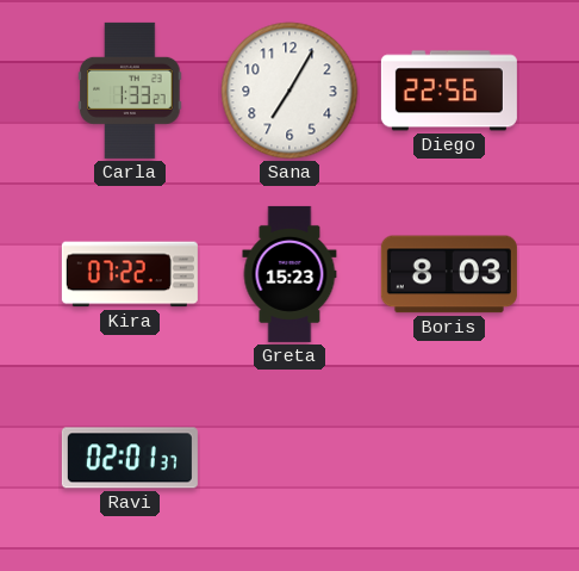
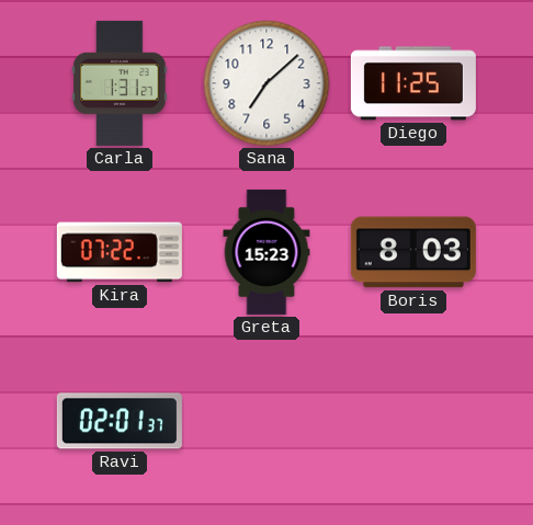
Carla: 1:33 -> 1:31
Sana: 7:05 -> 7:08
Diego: 22:56 -> 11:25
